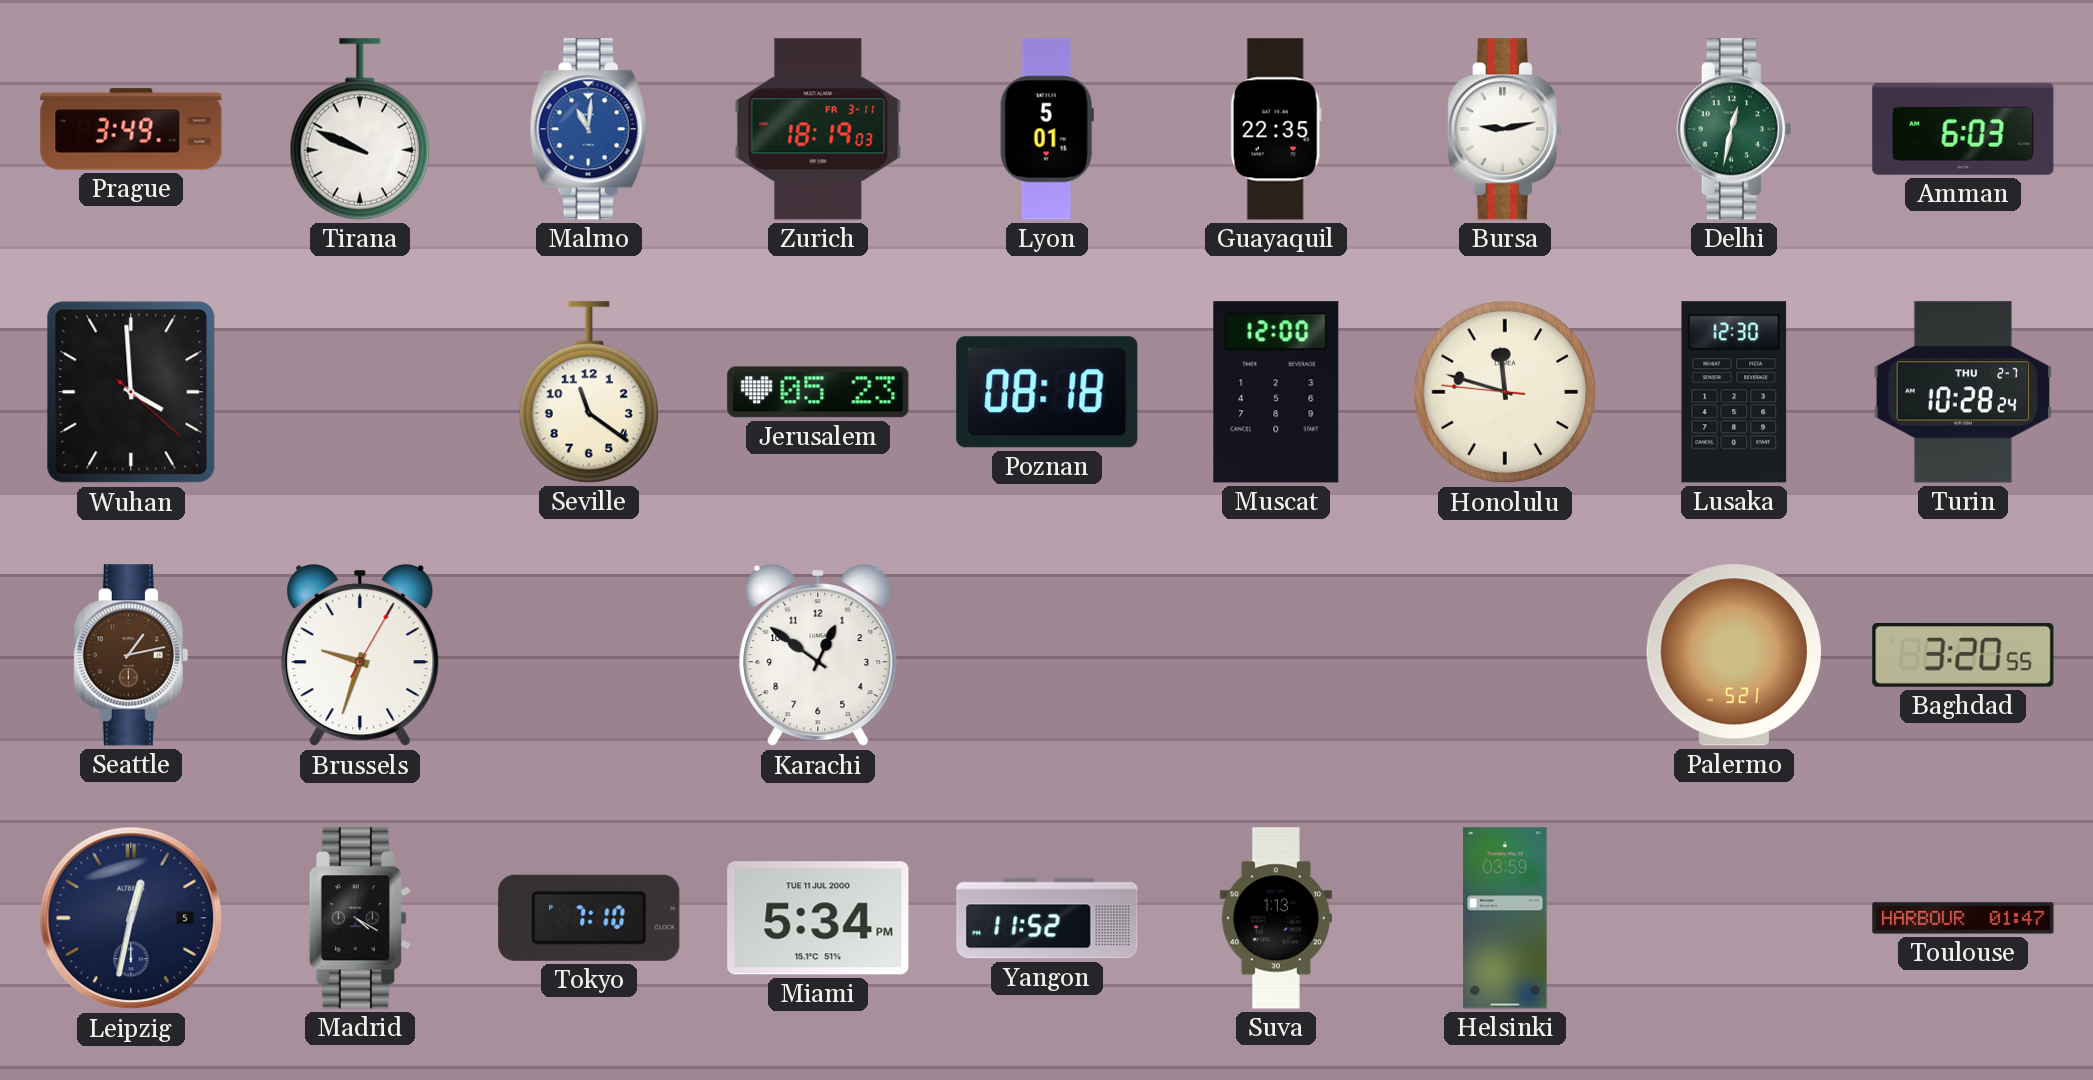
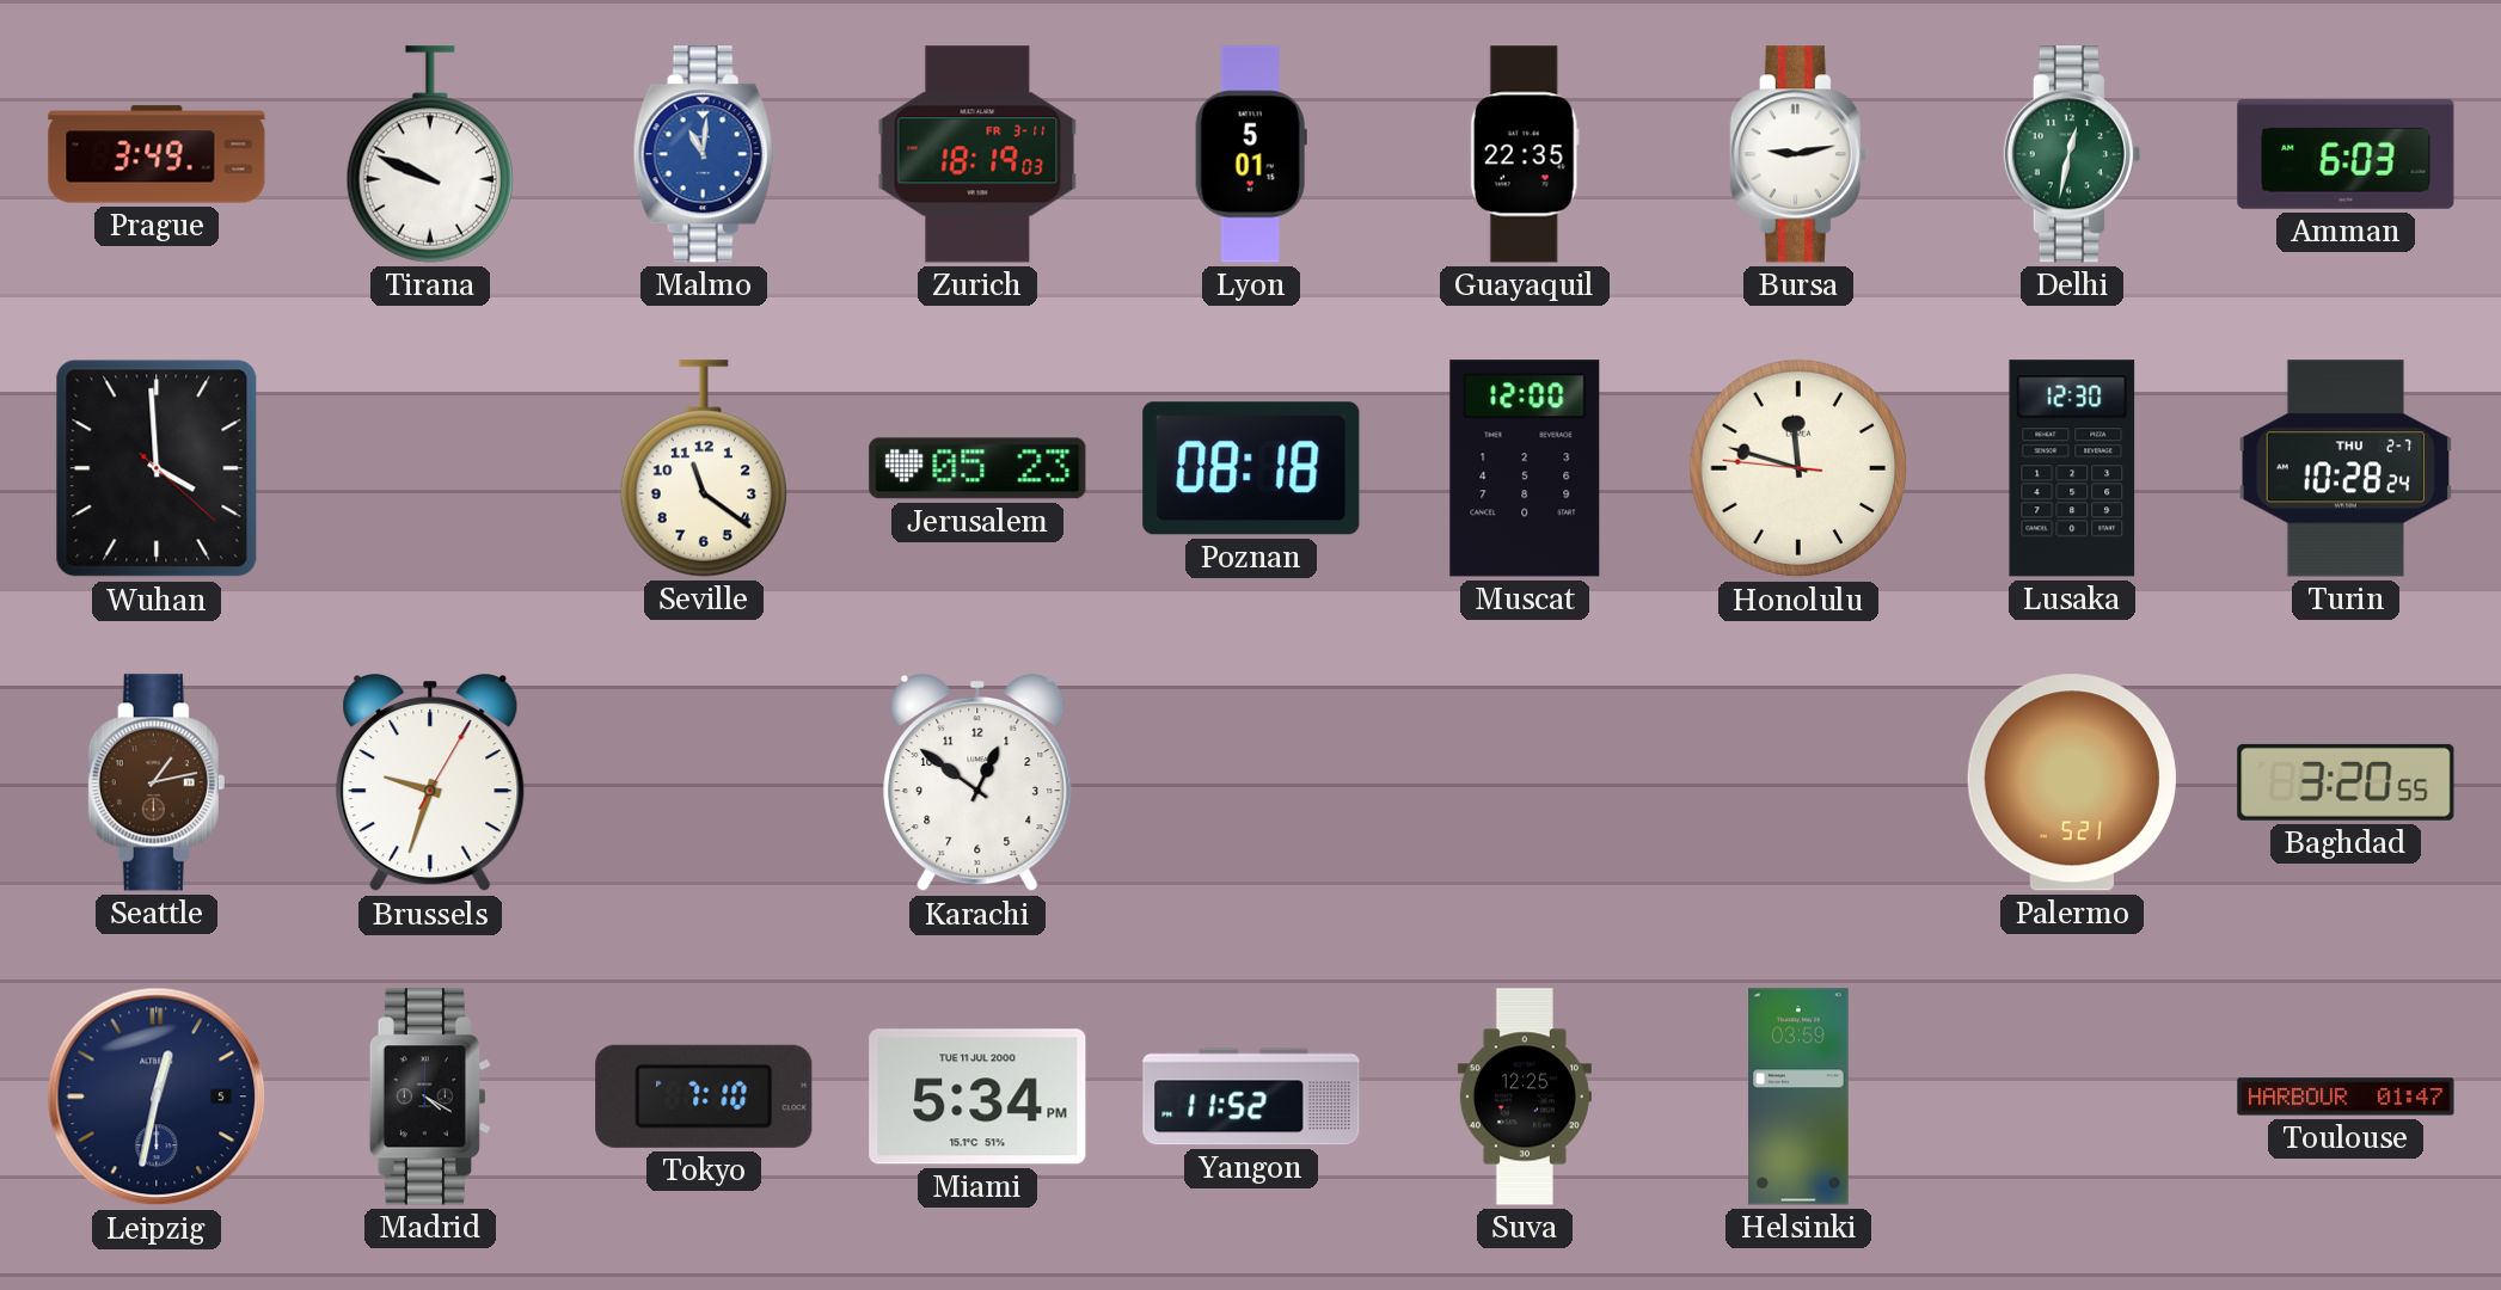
Suva: 1:13 -> 12:25
